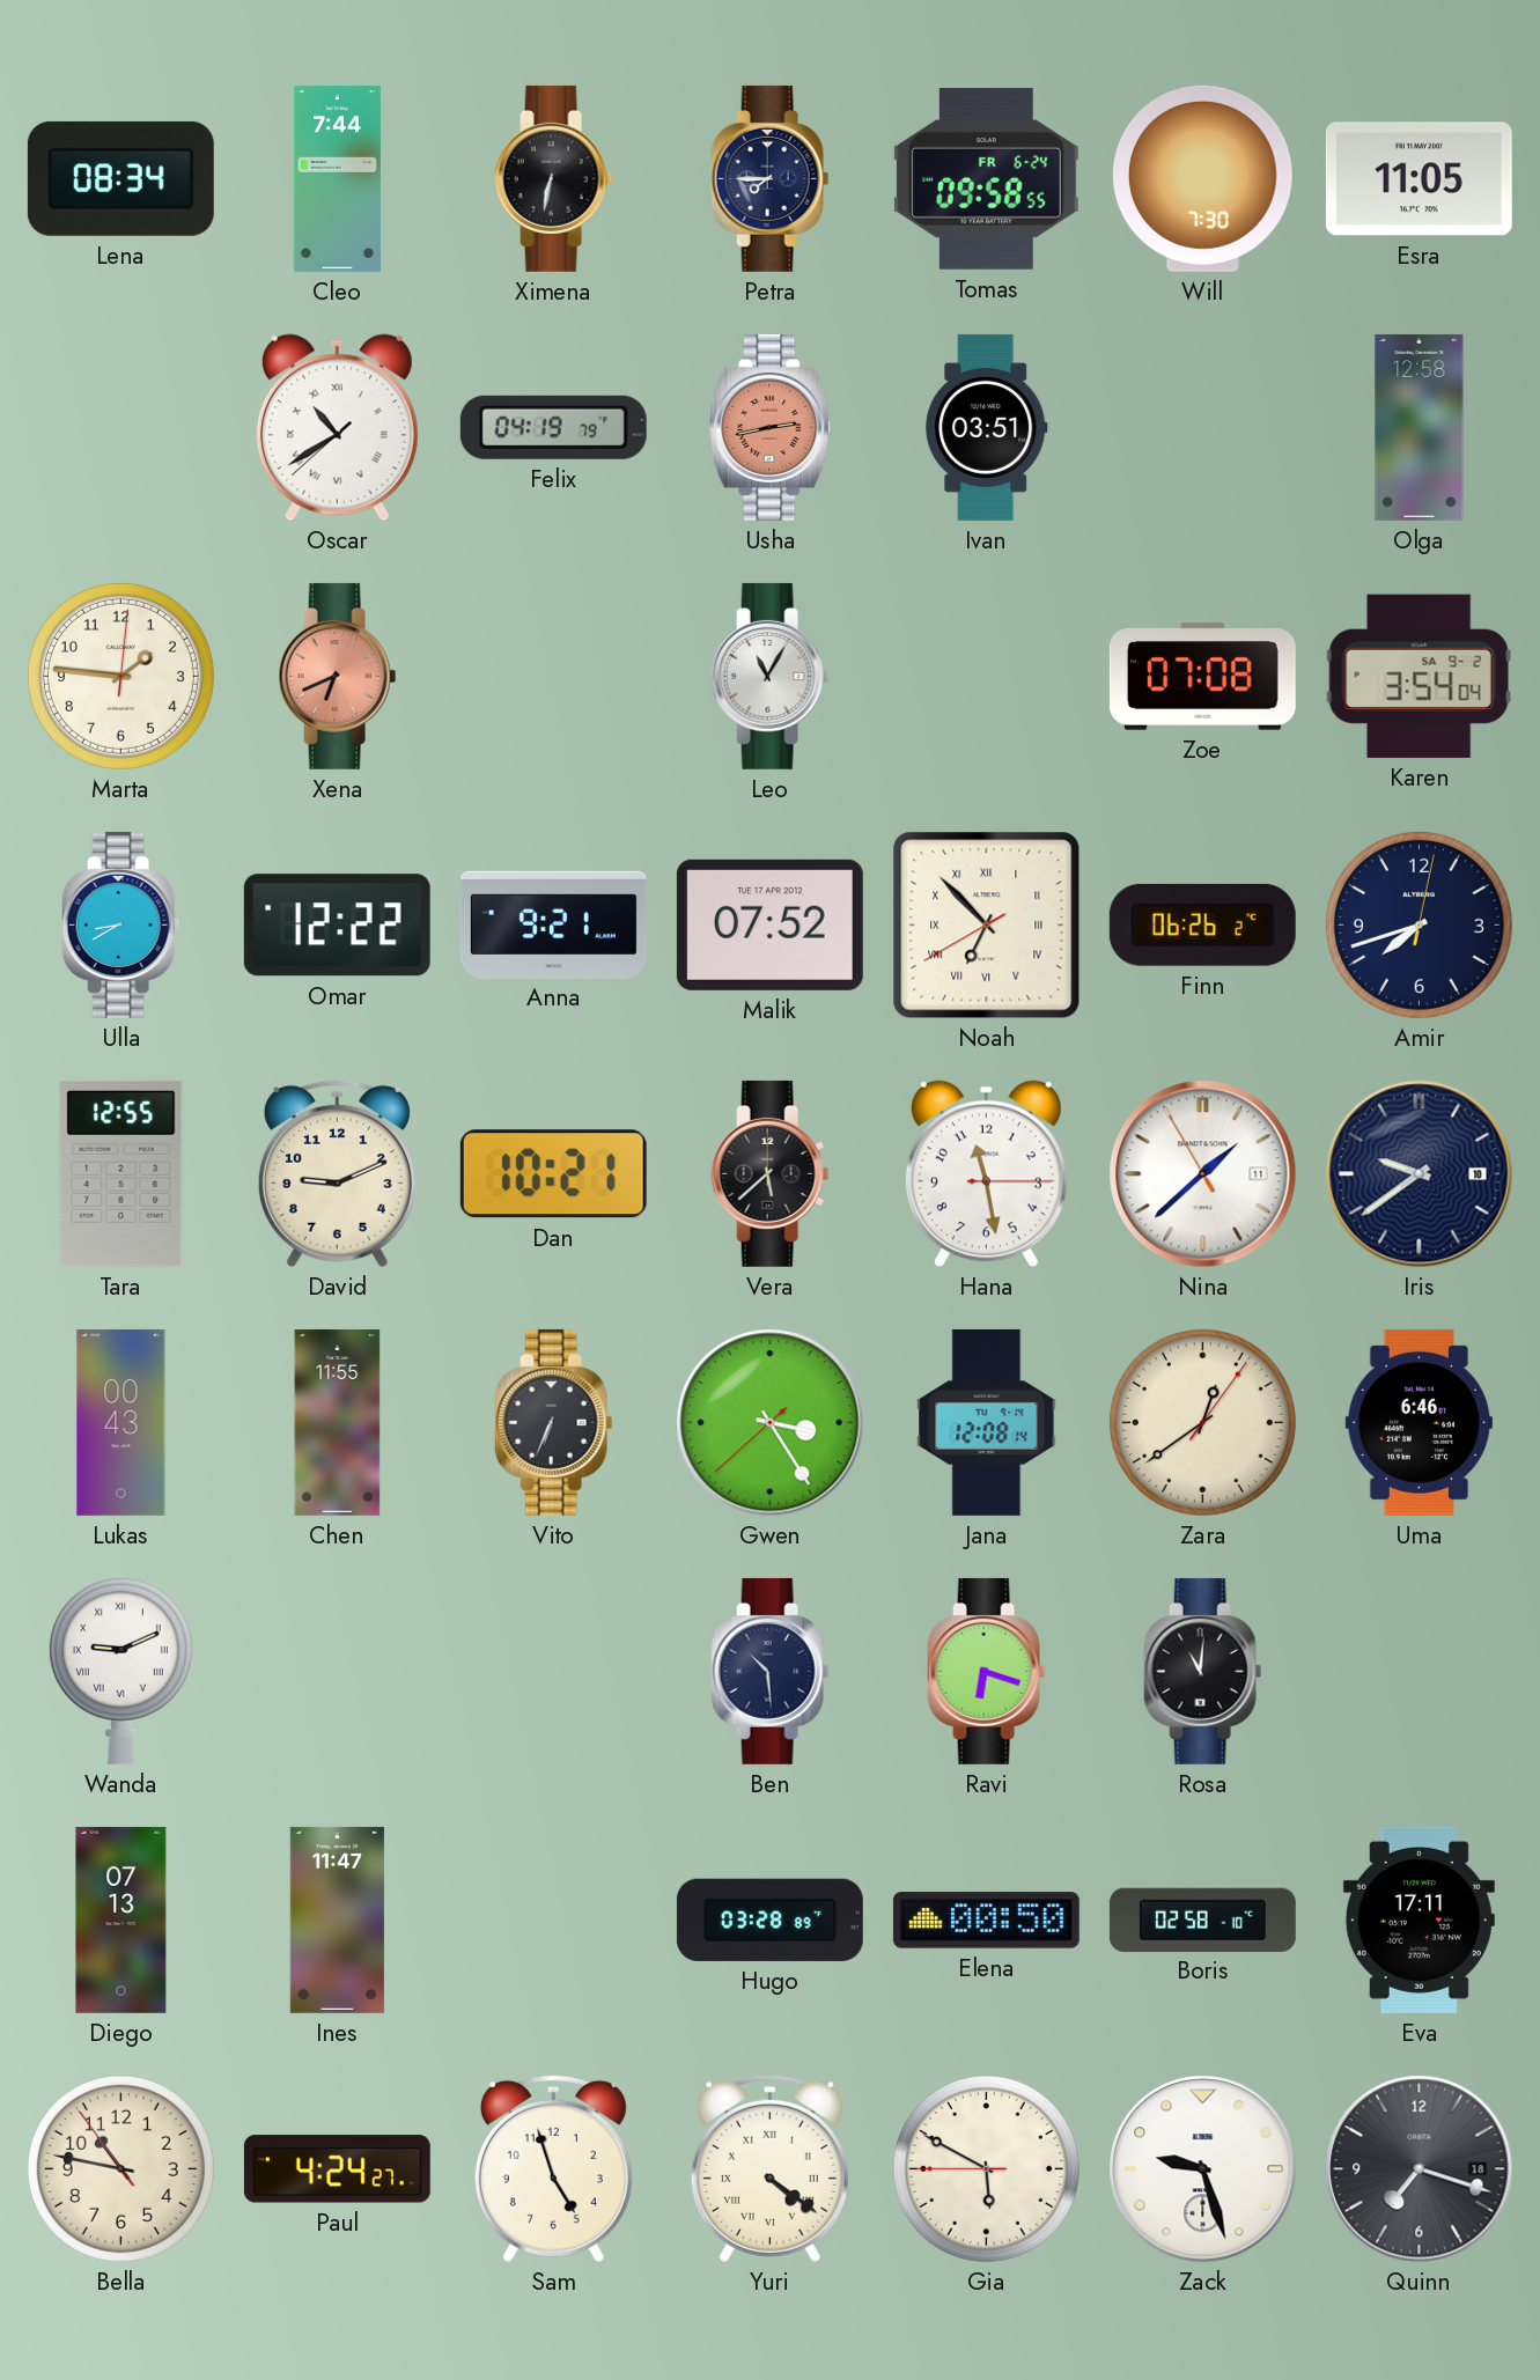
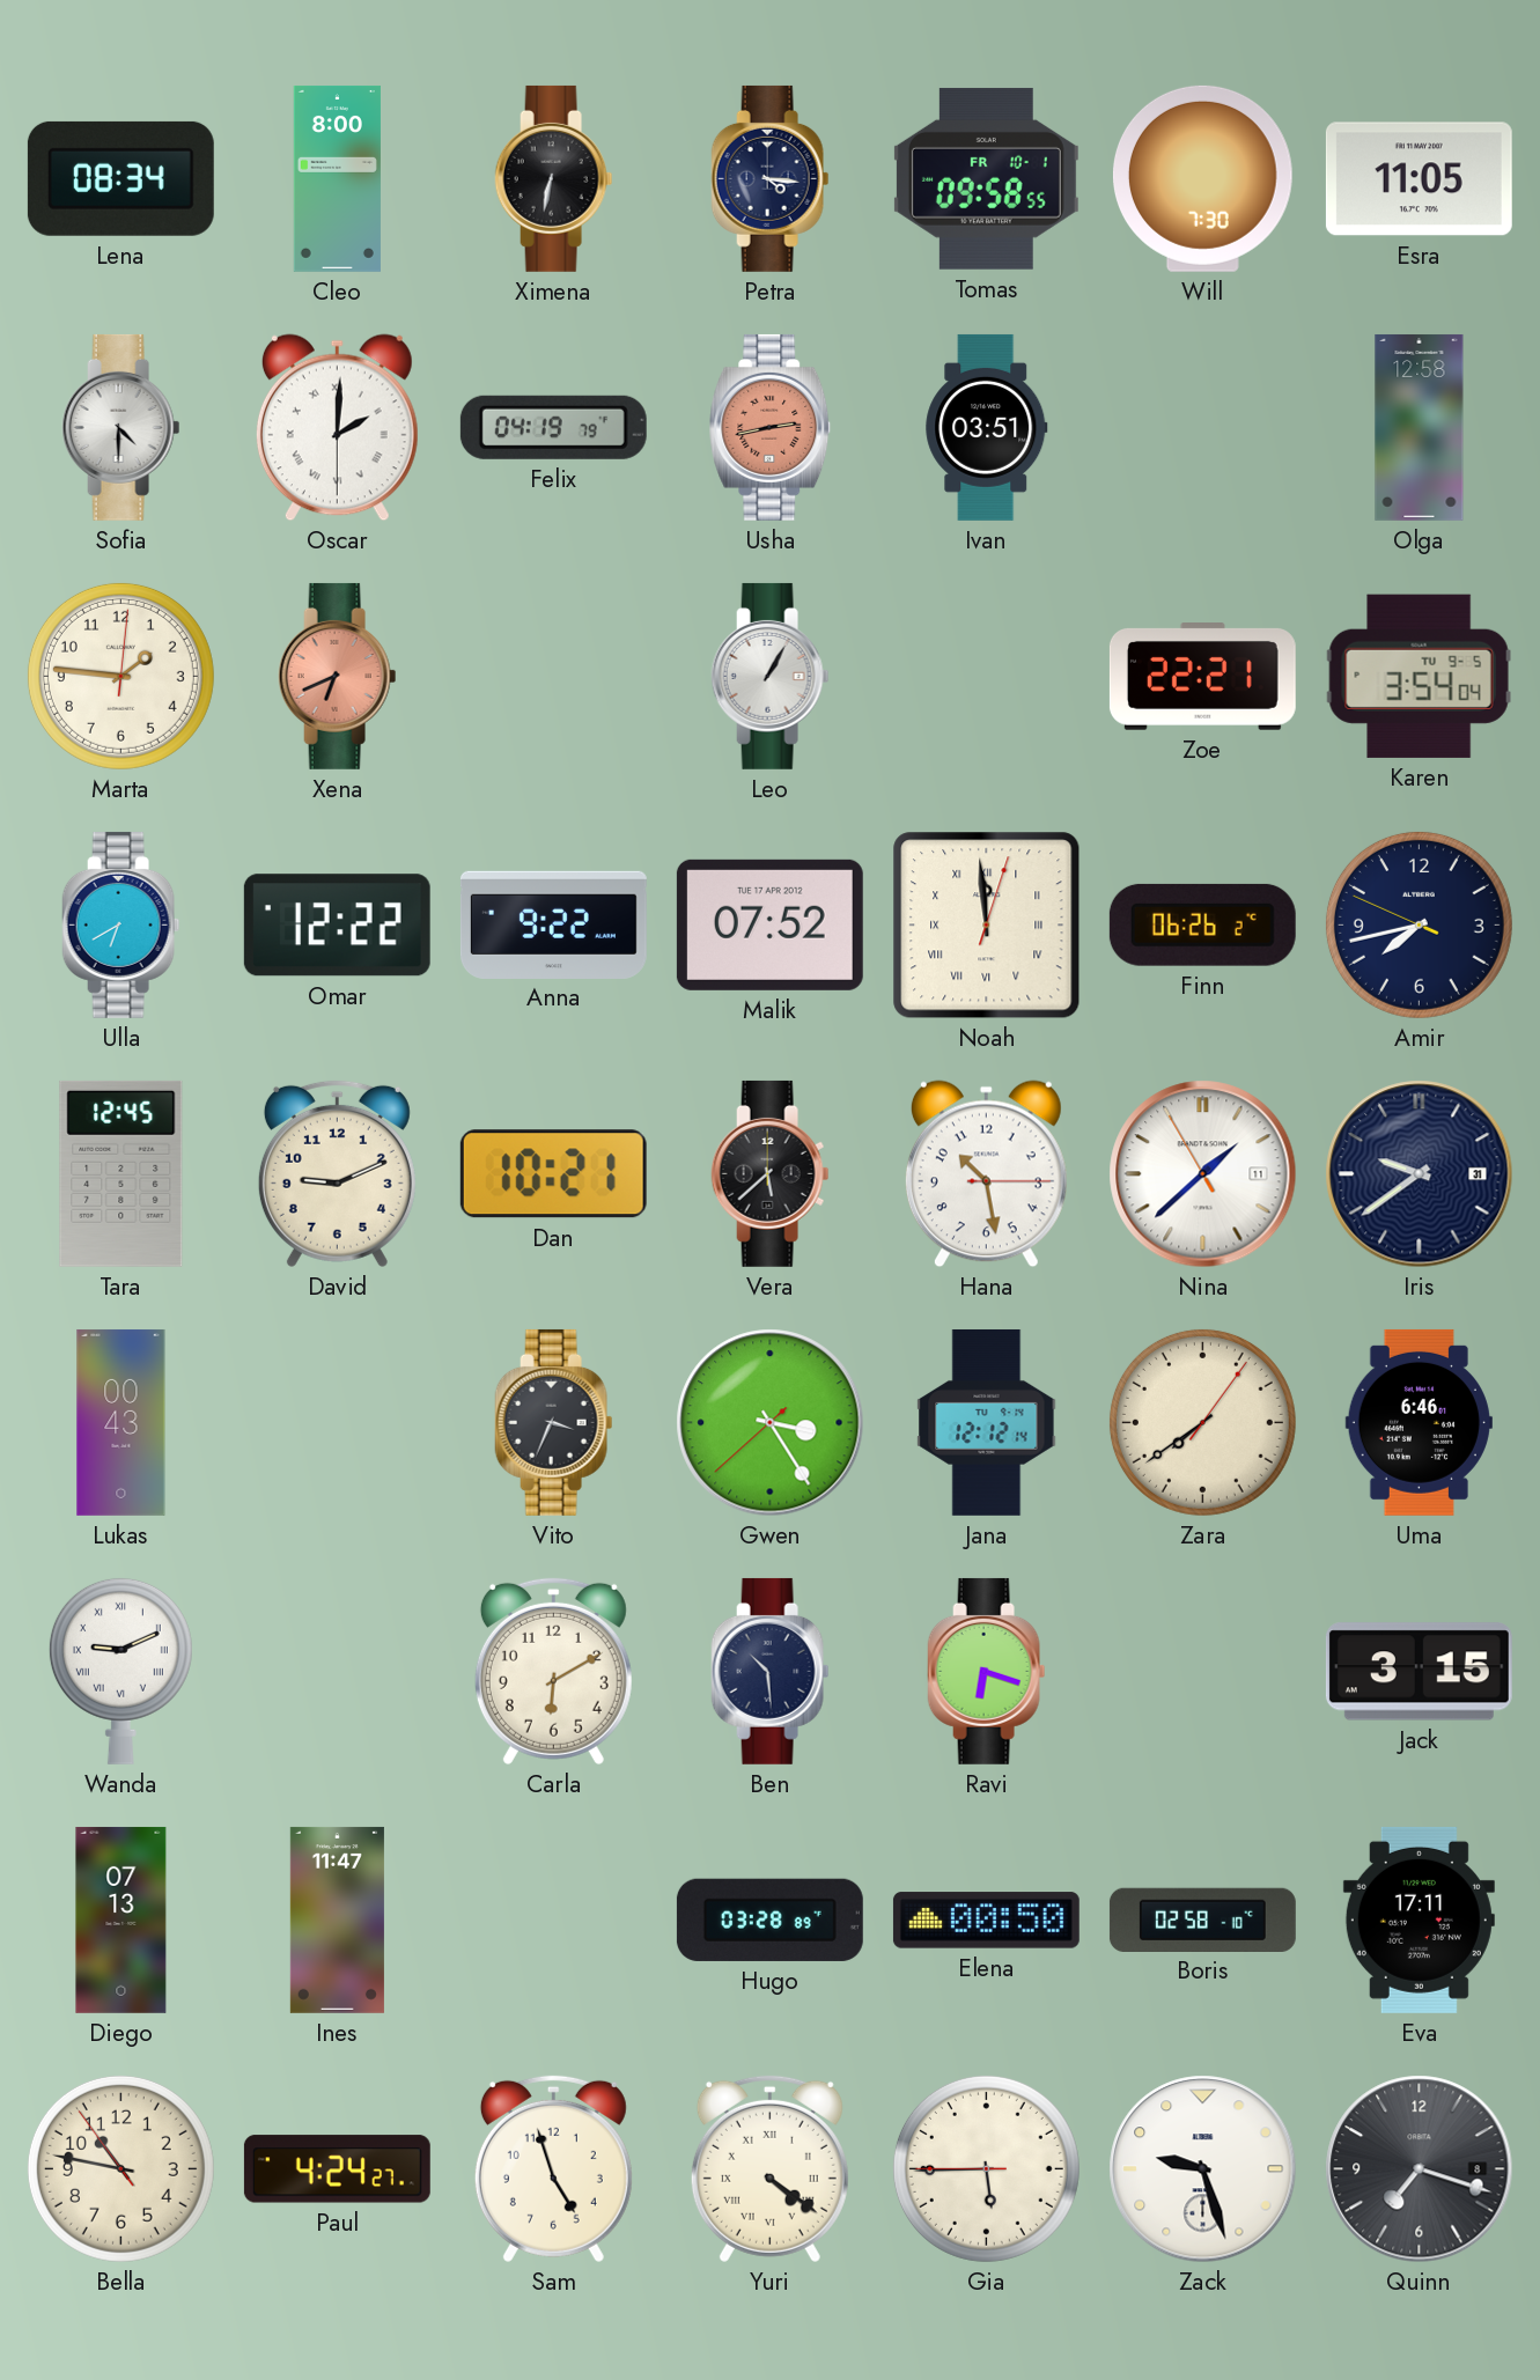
Cleo: 7:44 -> 8:00
Petra: 7:45 -> 4:16
Tomas date: FR 6-24 -> FR 10-1
Sofia: none -> 4:30
Oscar: 10:39 -> 2:00
Leo: 11:05 -> 1:05
Zoe: 07:08 -> 22:21
Karen date: SA 9-2 -> TU 9-5
Ulla: 8:40 -> 6:40
Anna: 9:21 -> 9:22
Noah: 6:52 -> 11:59
Amir: 7:42:02 -> 7:42:49
Tara: 12:55 -> 12:45
Hana: 11:28 -> 10:28
Iris date: 10 -> 31
Chen: 11:55 -> none
Vito: 6:34 -> 3:34
Jana: 12:08 -> 12:12
Zara: 12:39 -> 7:39
Carla: none -> 6:10
Rosa: 11:01 -> none
Jack: none -> 3:15
Gia: 5:49 -> 5:44
Quinn date: 18 -> 8
